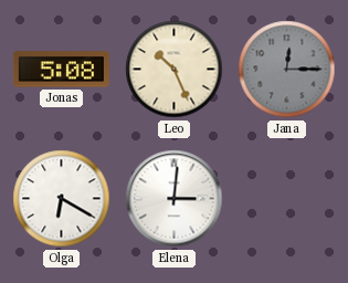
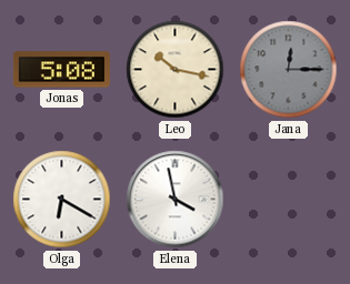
Leo: 10:26 -> 10:17
Elena: 3:01 -> 3:58
